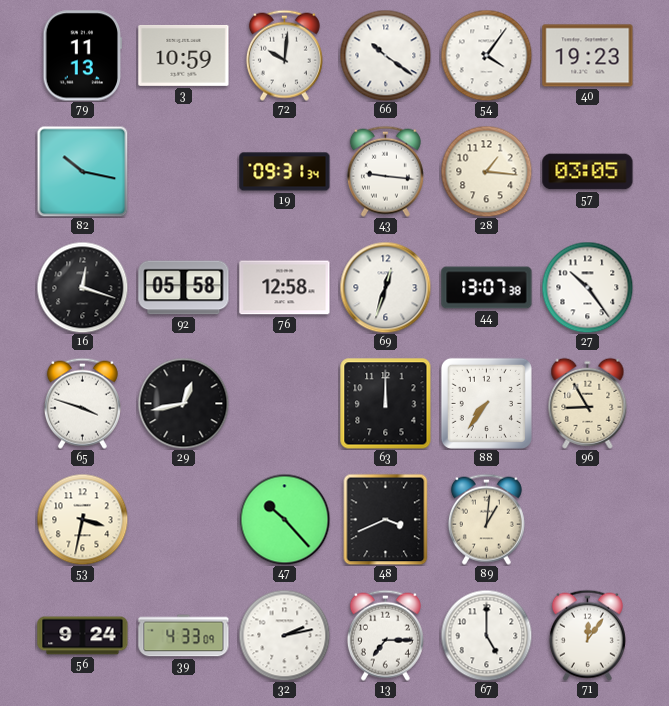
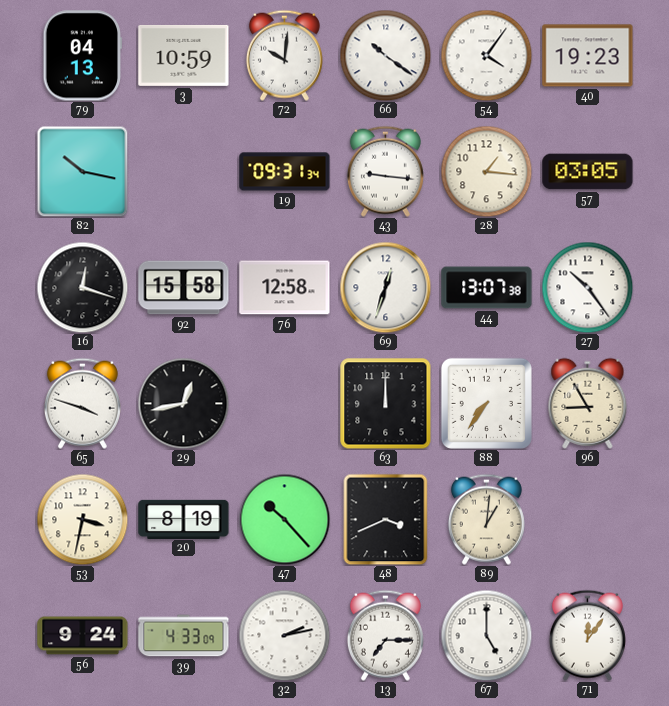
79: 11:13 -> 04:13
92: 05:58 -> 15:58
20: none -> 8:19
